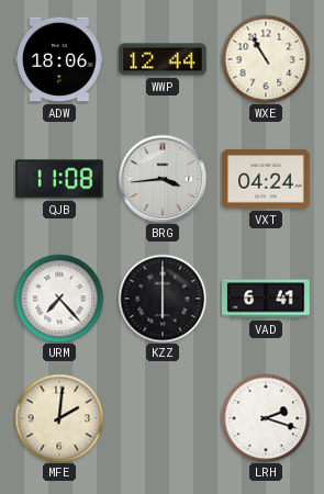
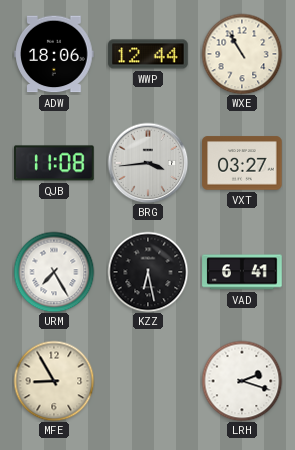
VXT: 04:24 -> 03:27
URM: 7:23 -> 7:25
KZZ: 6:00 -> 6:28
MFE: 2:01 -> 8:55
